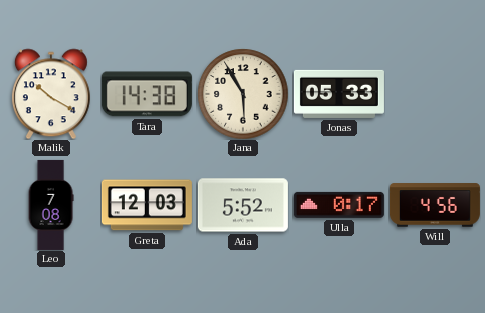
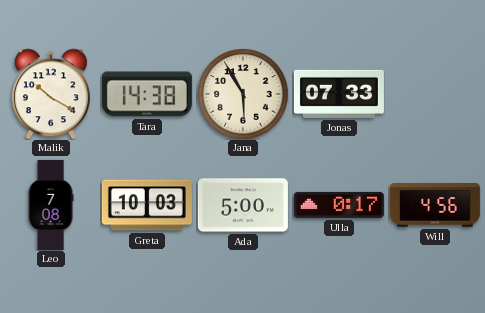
Jonas: 05:33 -> 07:33
Greta: 12:03 -> 10:03
Ada: 5:52 -> 5:00
